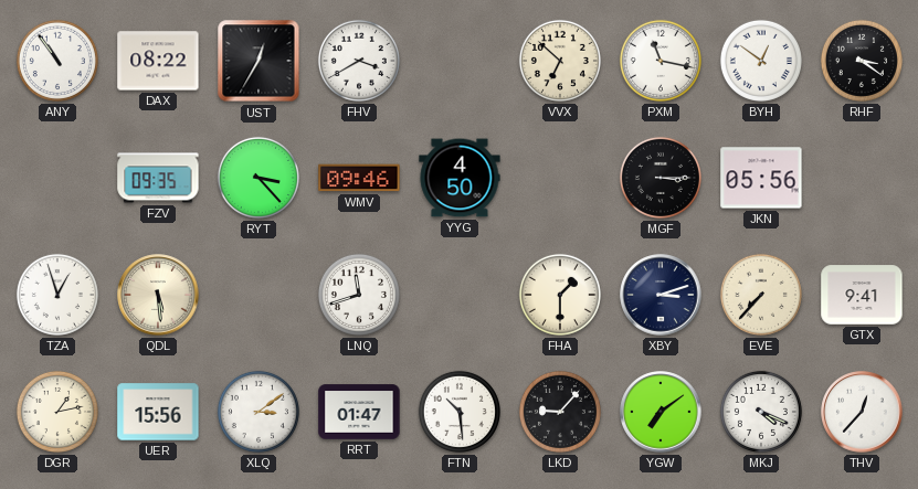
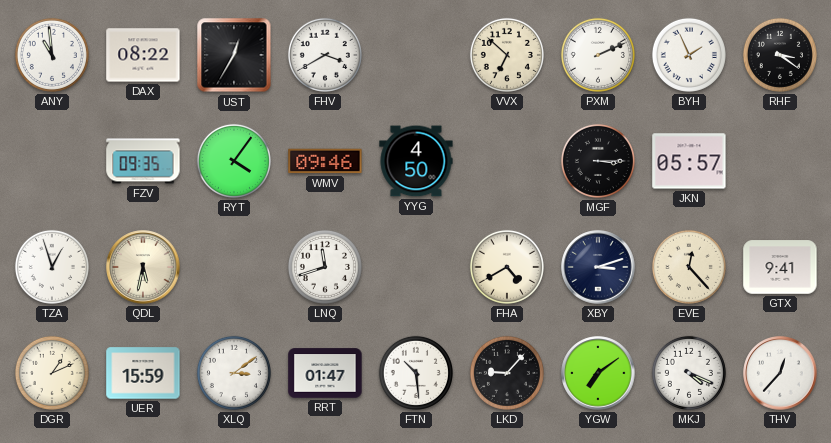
ANY: 10:54 -> 10:59
PXM: 11:17 -> 2:11
BYH: 12:51 -> 1:56
RYT: 3:23 -> 4:06
JKN: 05:56 -> 05:57
QDL: 5:29 -> 5:32
FHA: 1:30 -> 4:40
EVE: 7:37 -> 12:23
DGR: 1:13 -> 1:11
UER: 15:56 -> 15:59
